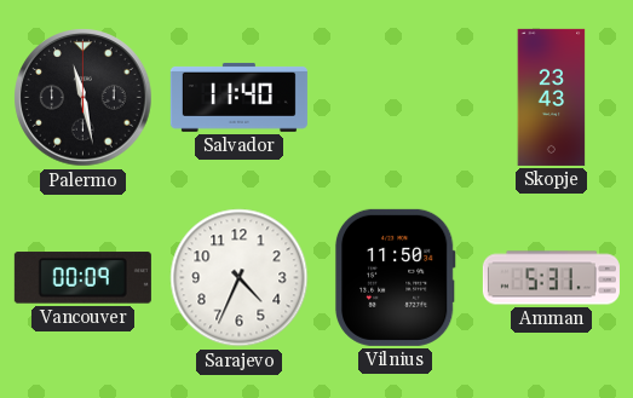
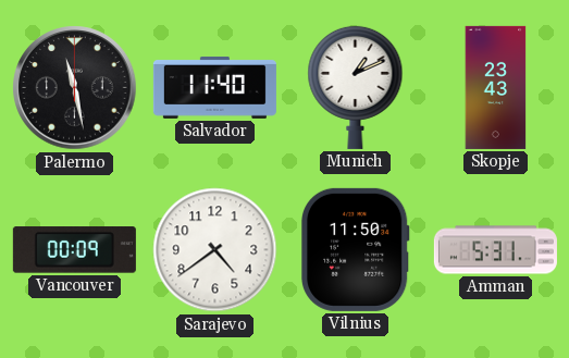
Munich: none -> 1:11
Sarajevo: 4:34 -> 4:39
